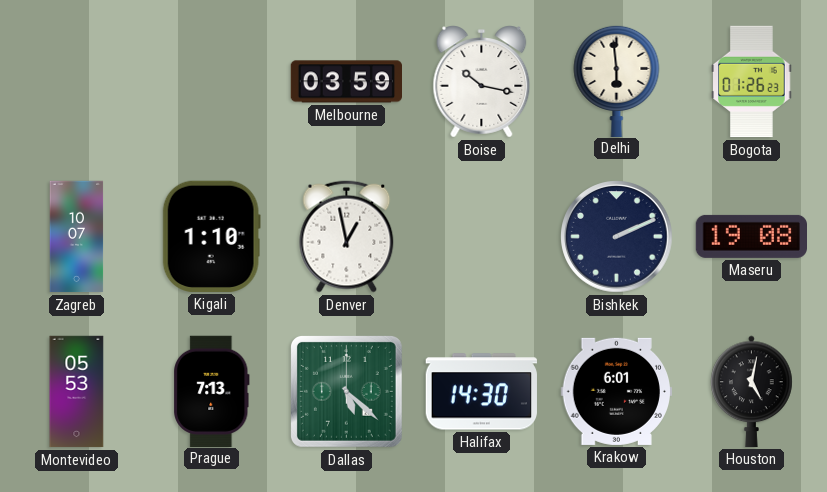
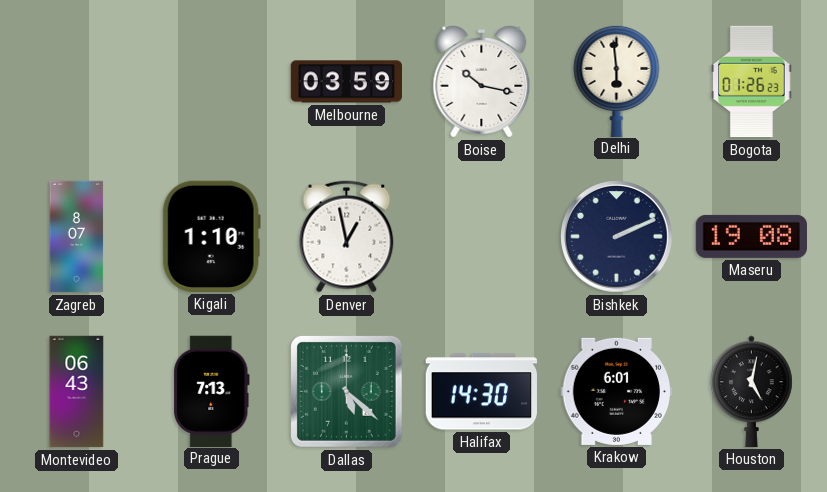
Zagreb: 10:07 -> 8:07
Montevideo: 05:53 -> 06:43
